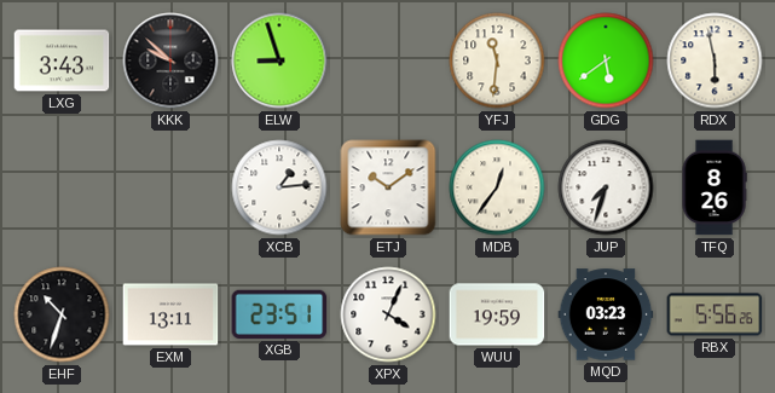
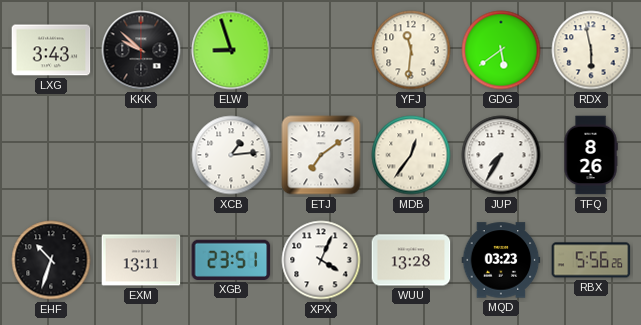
ETJ: 10:09 -> 7:09
JUP: 7:33 -> 7:35
WUU: 19:59 -> 13:28
